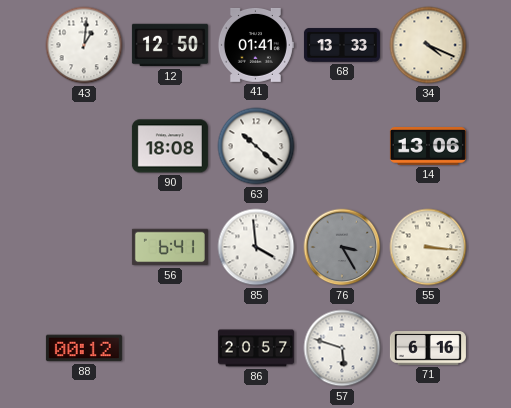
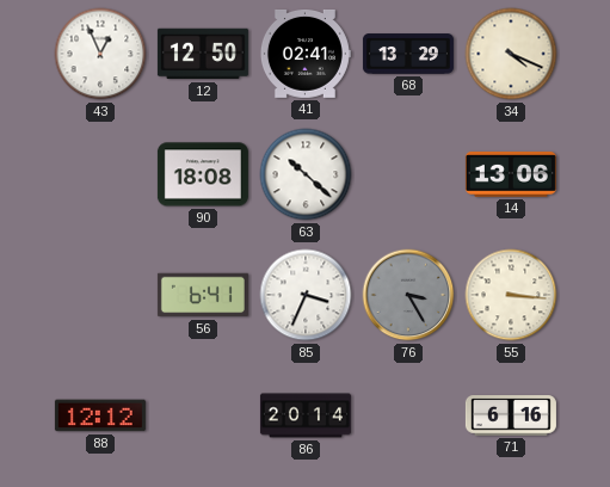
43: 1:01 -> 12:56
41: 01:41 -> 02:41
68: 13:33 -> 13:29
85: 3:59 -> 3:34
88: 00:12 -> 12:12
86: 20:57 -> 20:14
57: 5:48 -> none
